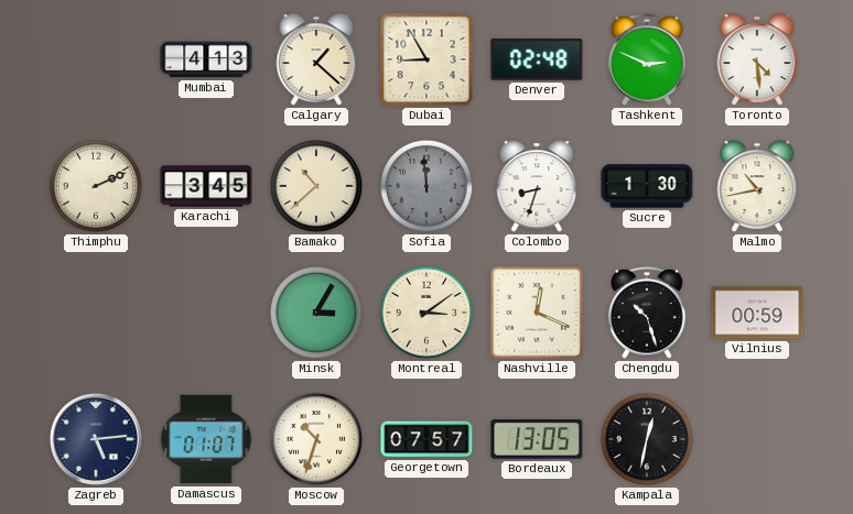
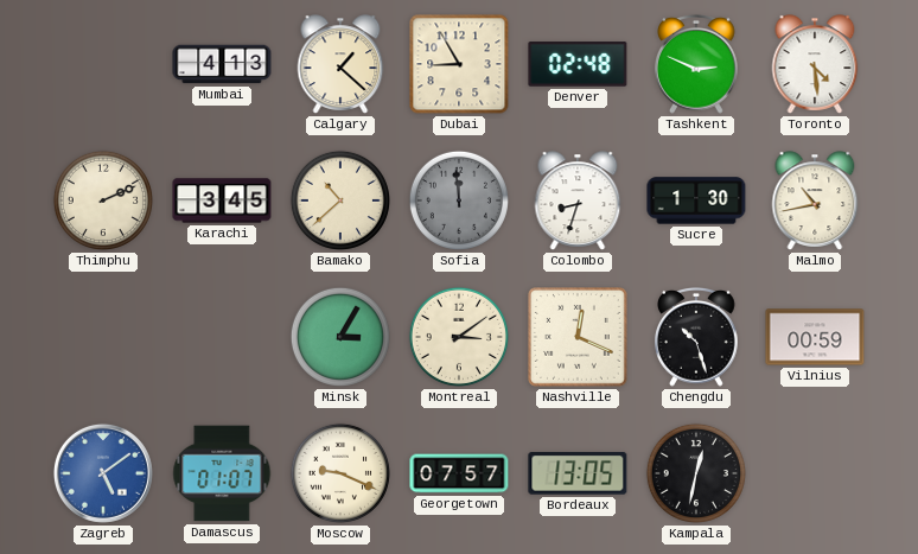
Zagreb: 5:14 -> 5:09
Zagreb dial: navy -> blue
Moscow: 10:33 -> 9:19
